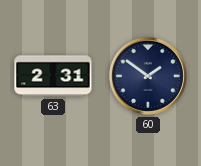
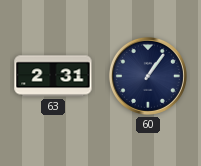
60: 1:51 -> 1:06
